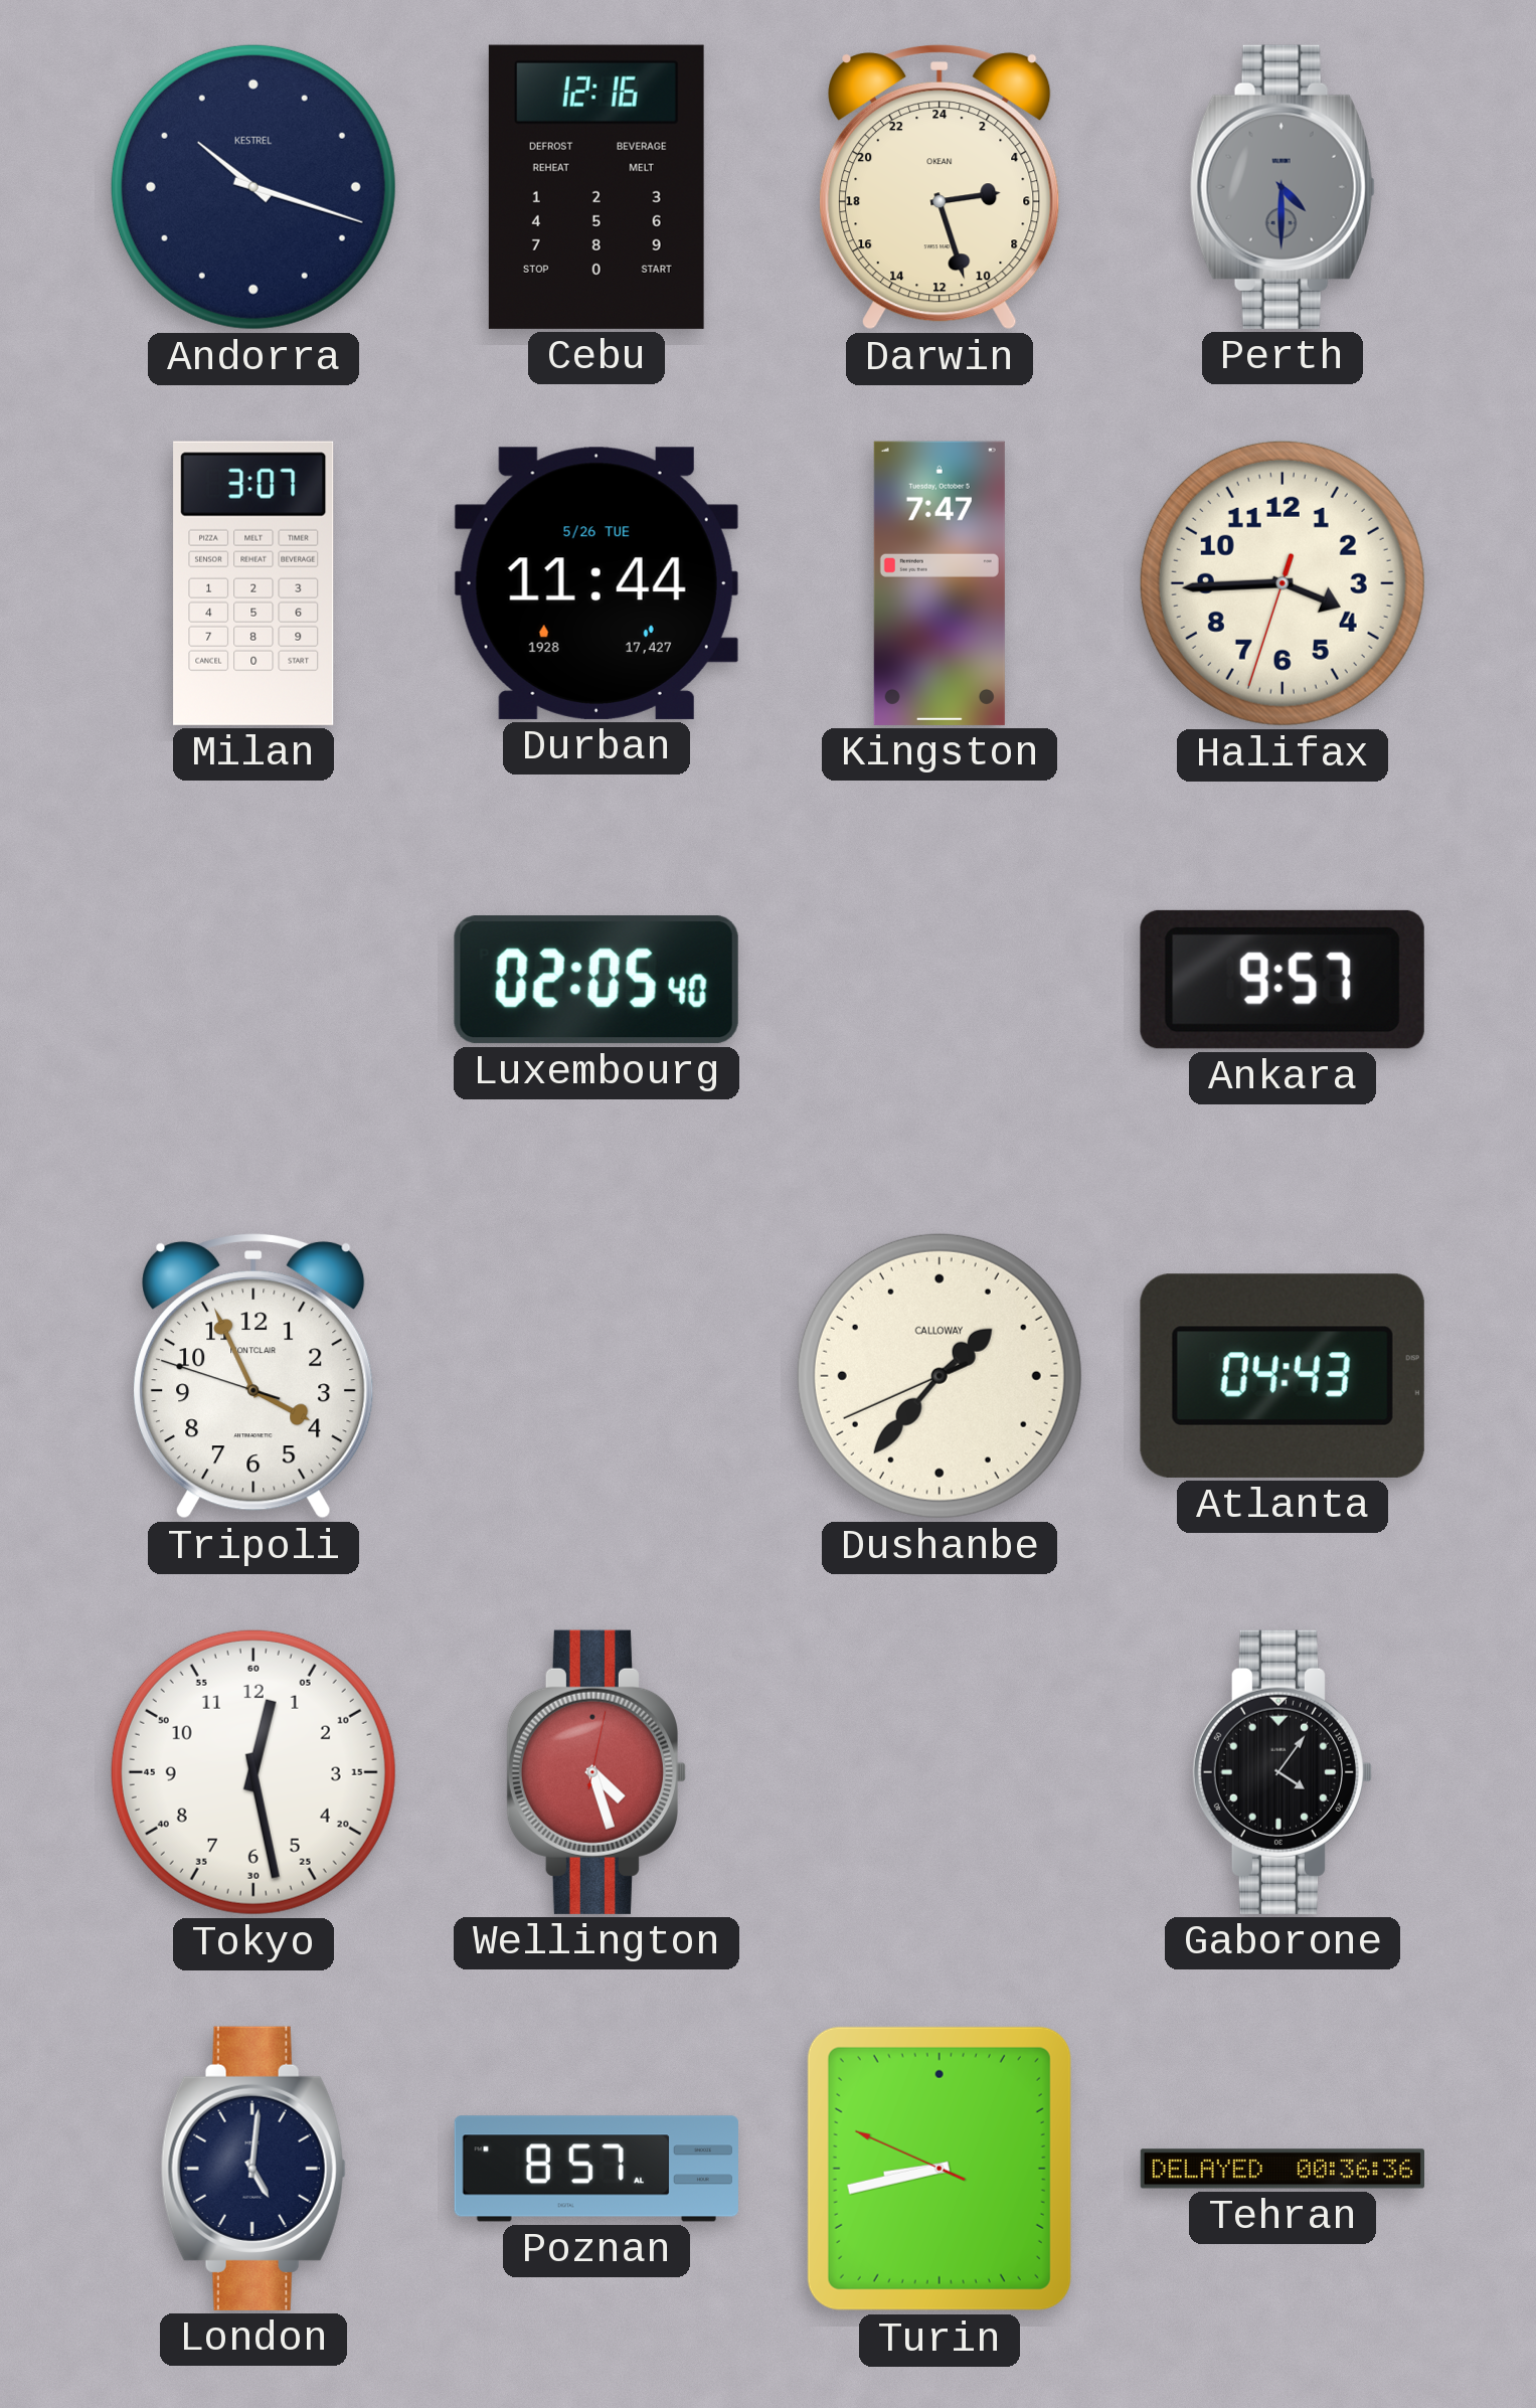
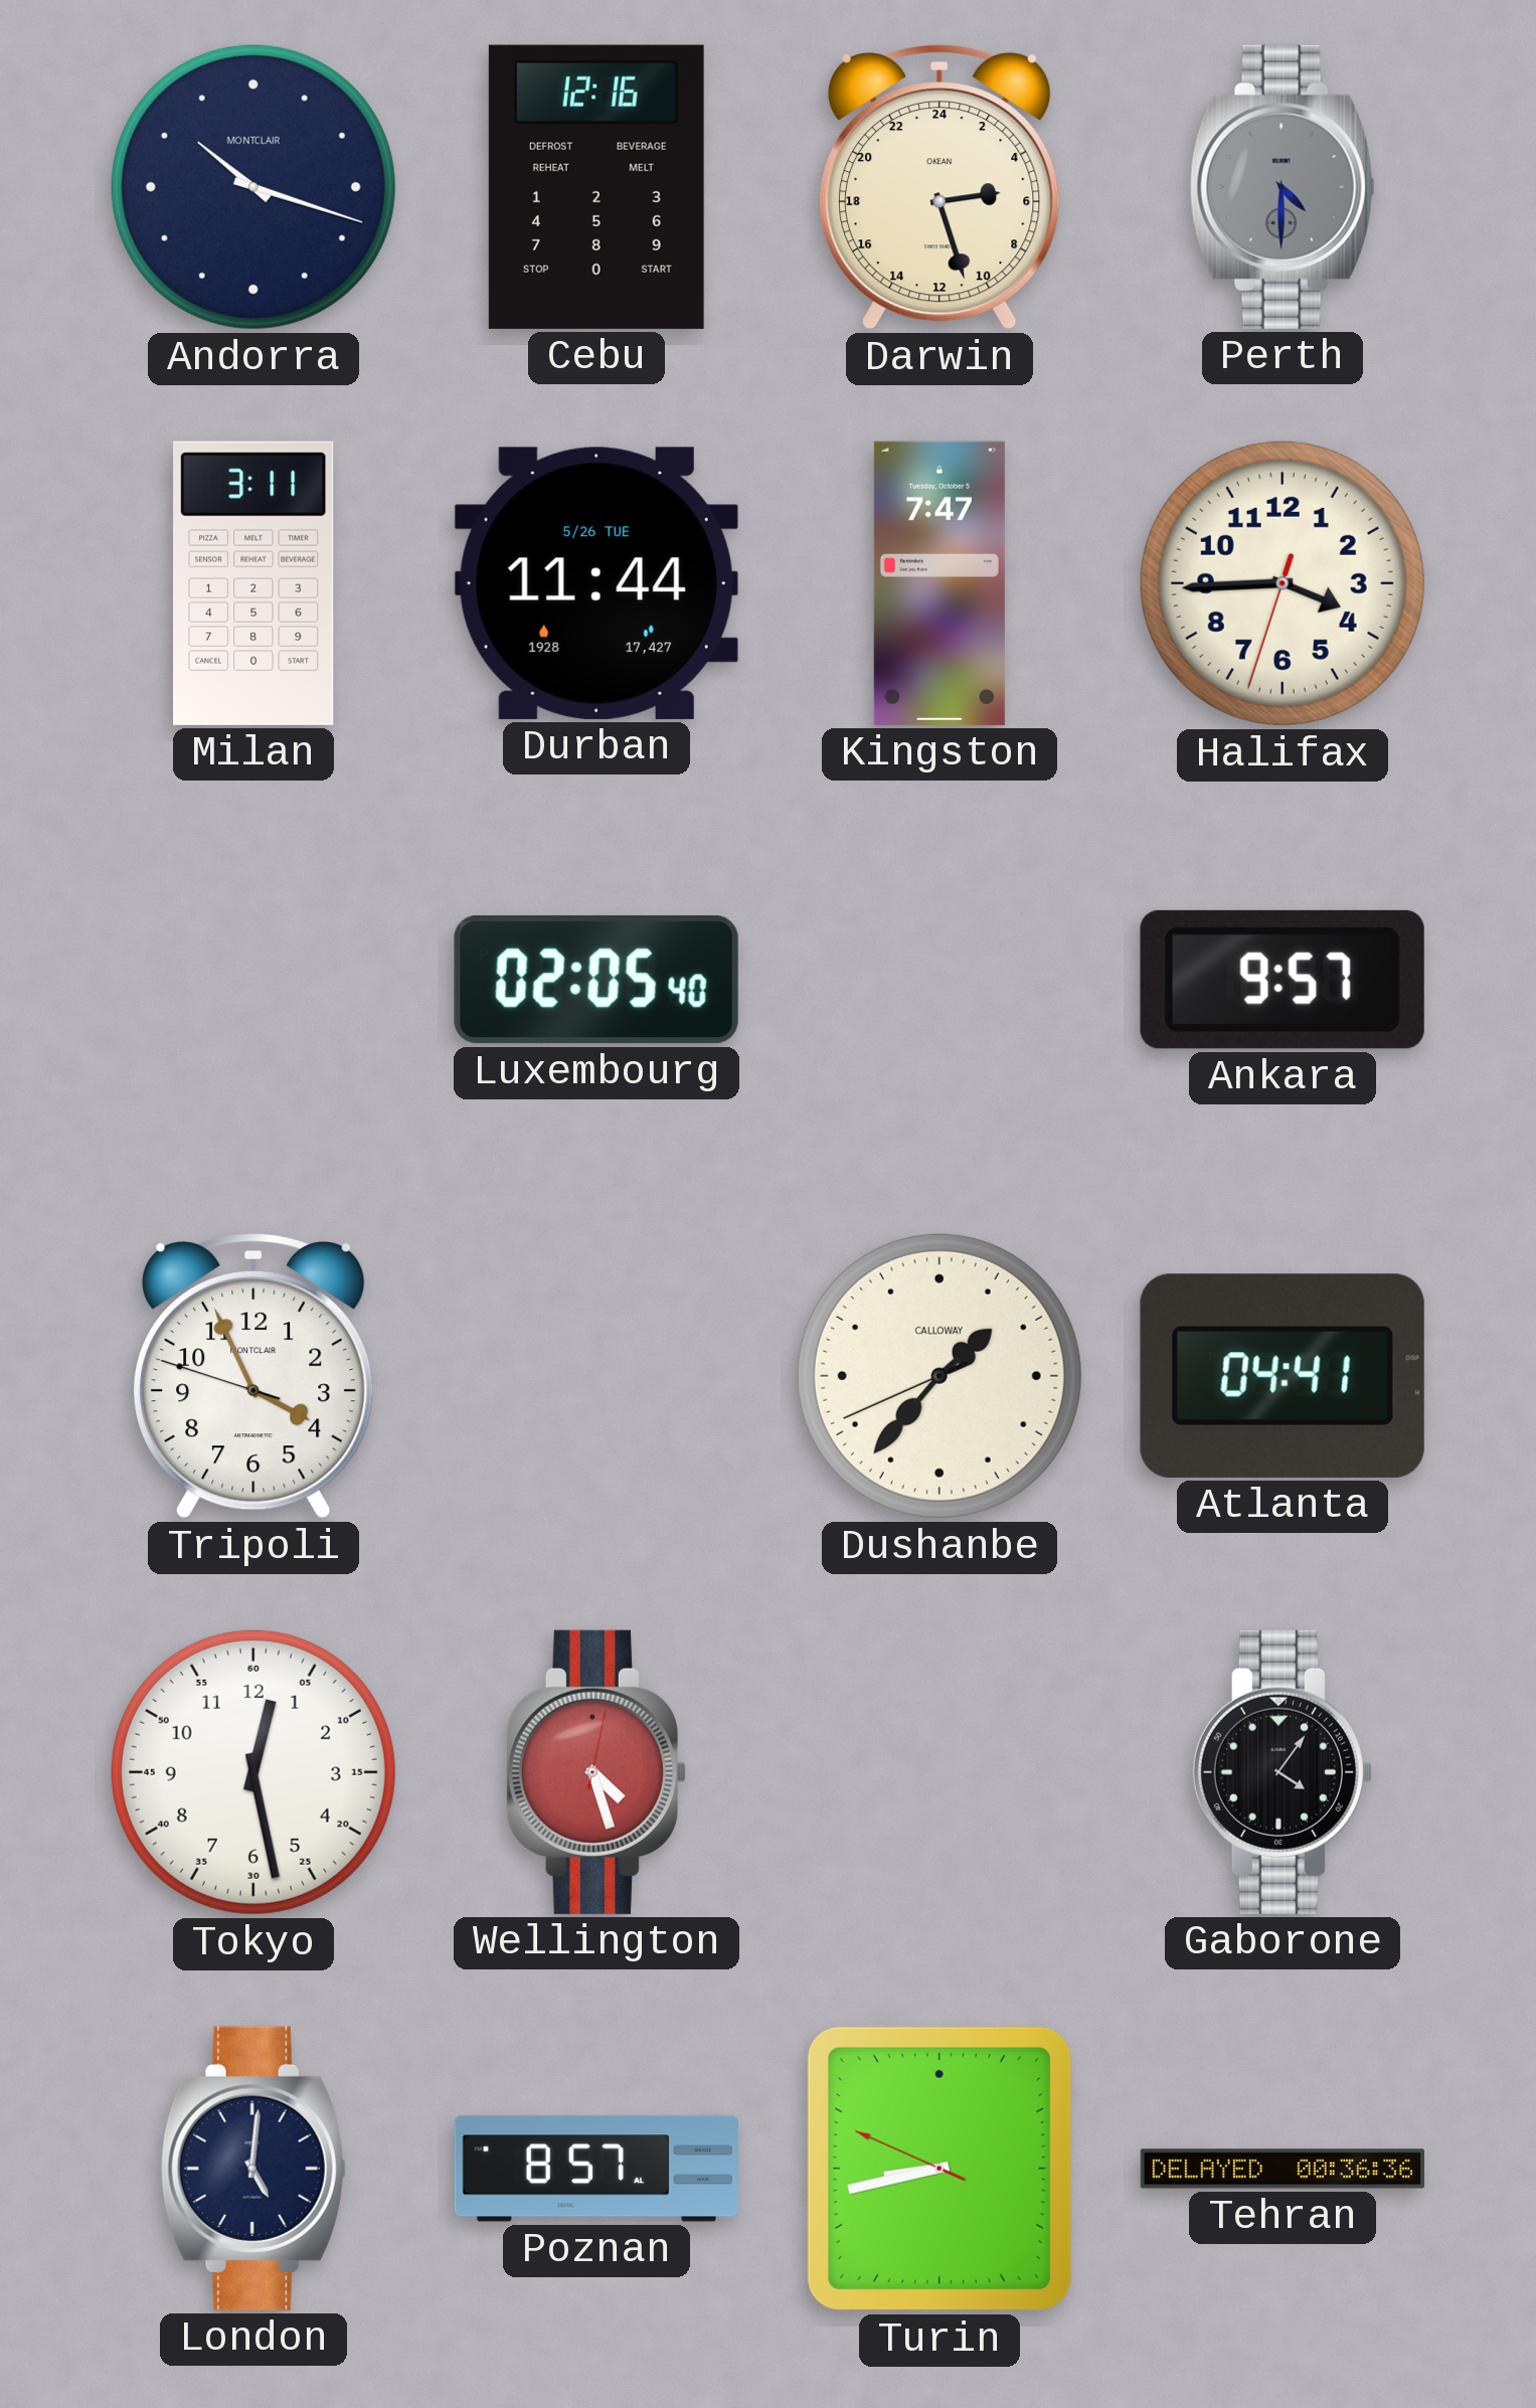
Andorra brand: KESTREL -> MONTCLAIR
Milan: 3:07 -> 3:11
Atlanta: 04:43 -> 04:41
